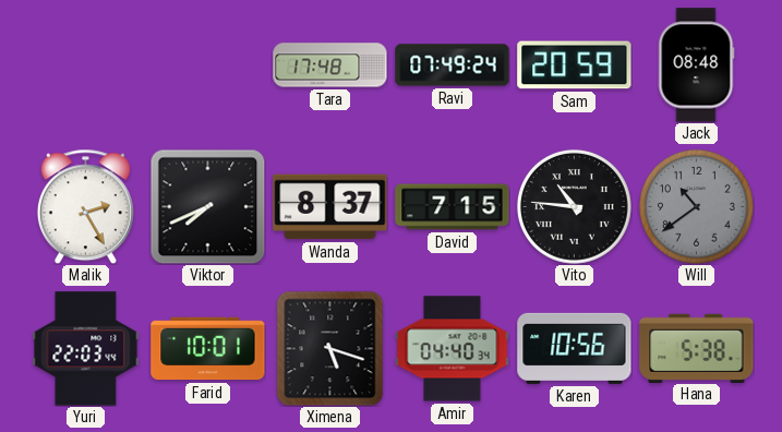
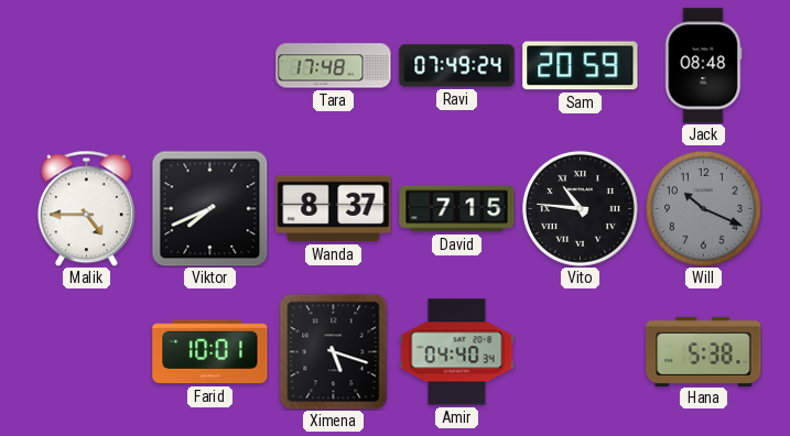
Malik: 2:25 -> 4:45
Will: 10:39 -> 10:19
Yuri: 22:03 -> none
Karen: 10:56 -> none
